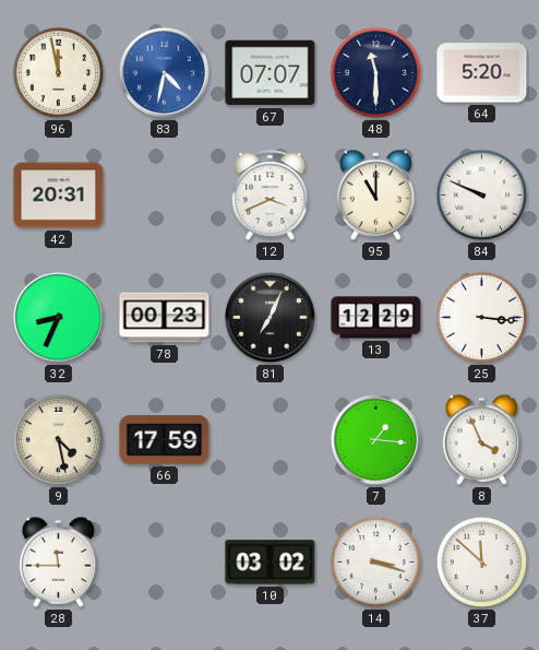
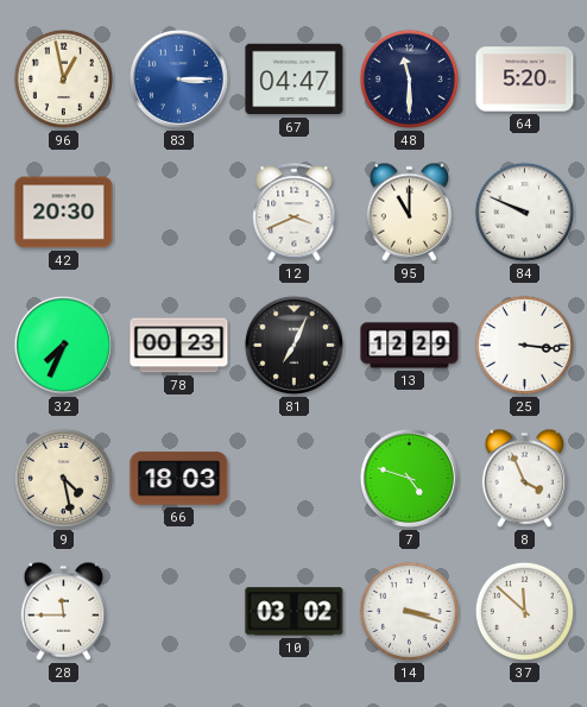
96: 11:58 -> 12:58
83: 4:32 -> 3:15
67: 07:07 -> 04:47
42: 20:31 -> 20:30
32: 8:34 -> 7:34
66: 17:59 -> 18:03
7: 1:16 -> 4:48
